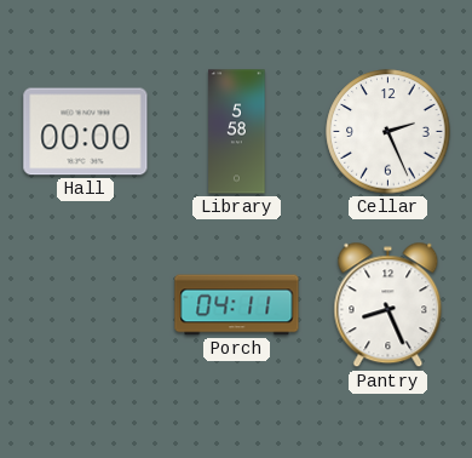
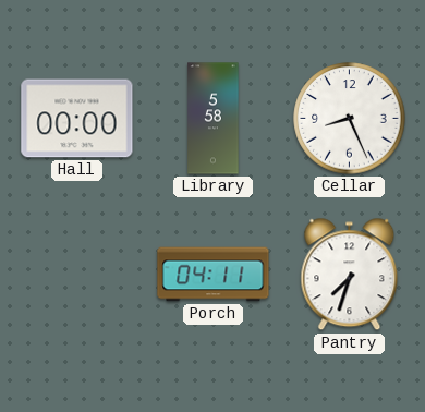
Cellar: 2:26 -> 8:26
Pantry: 8:26 -> 7:33
